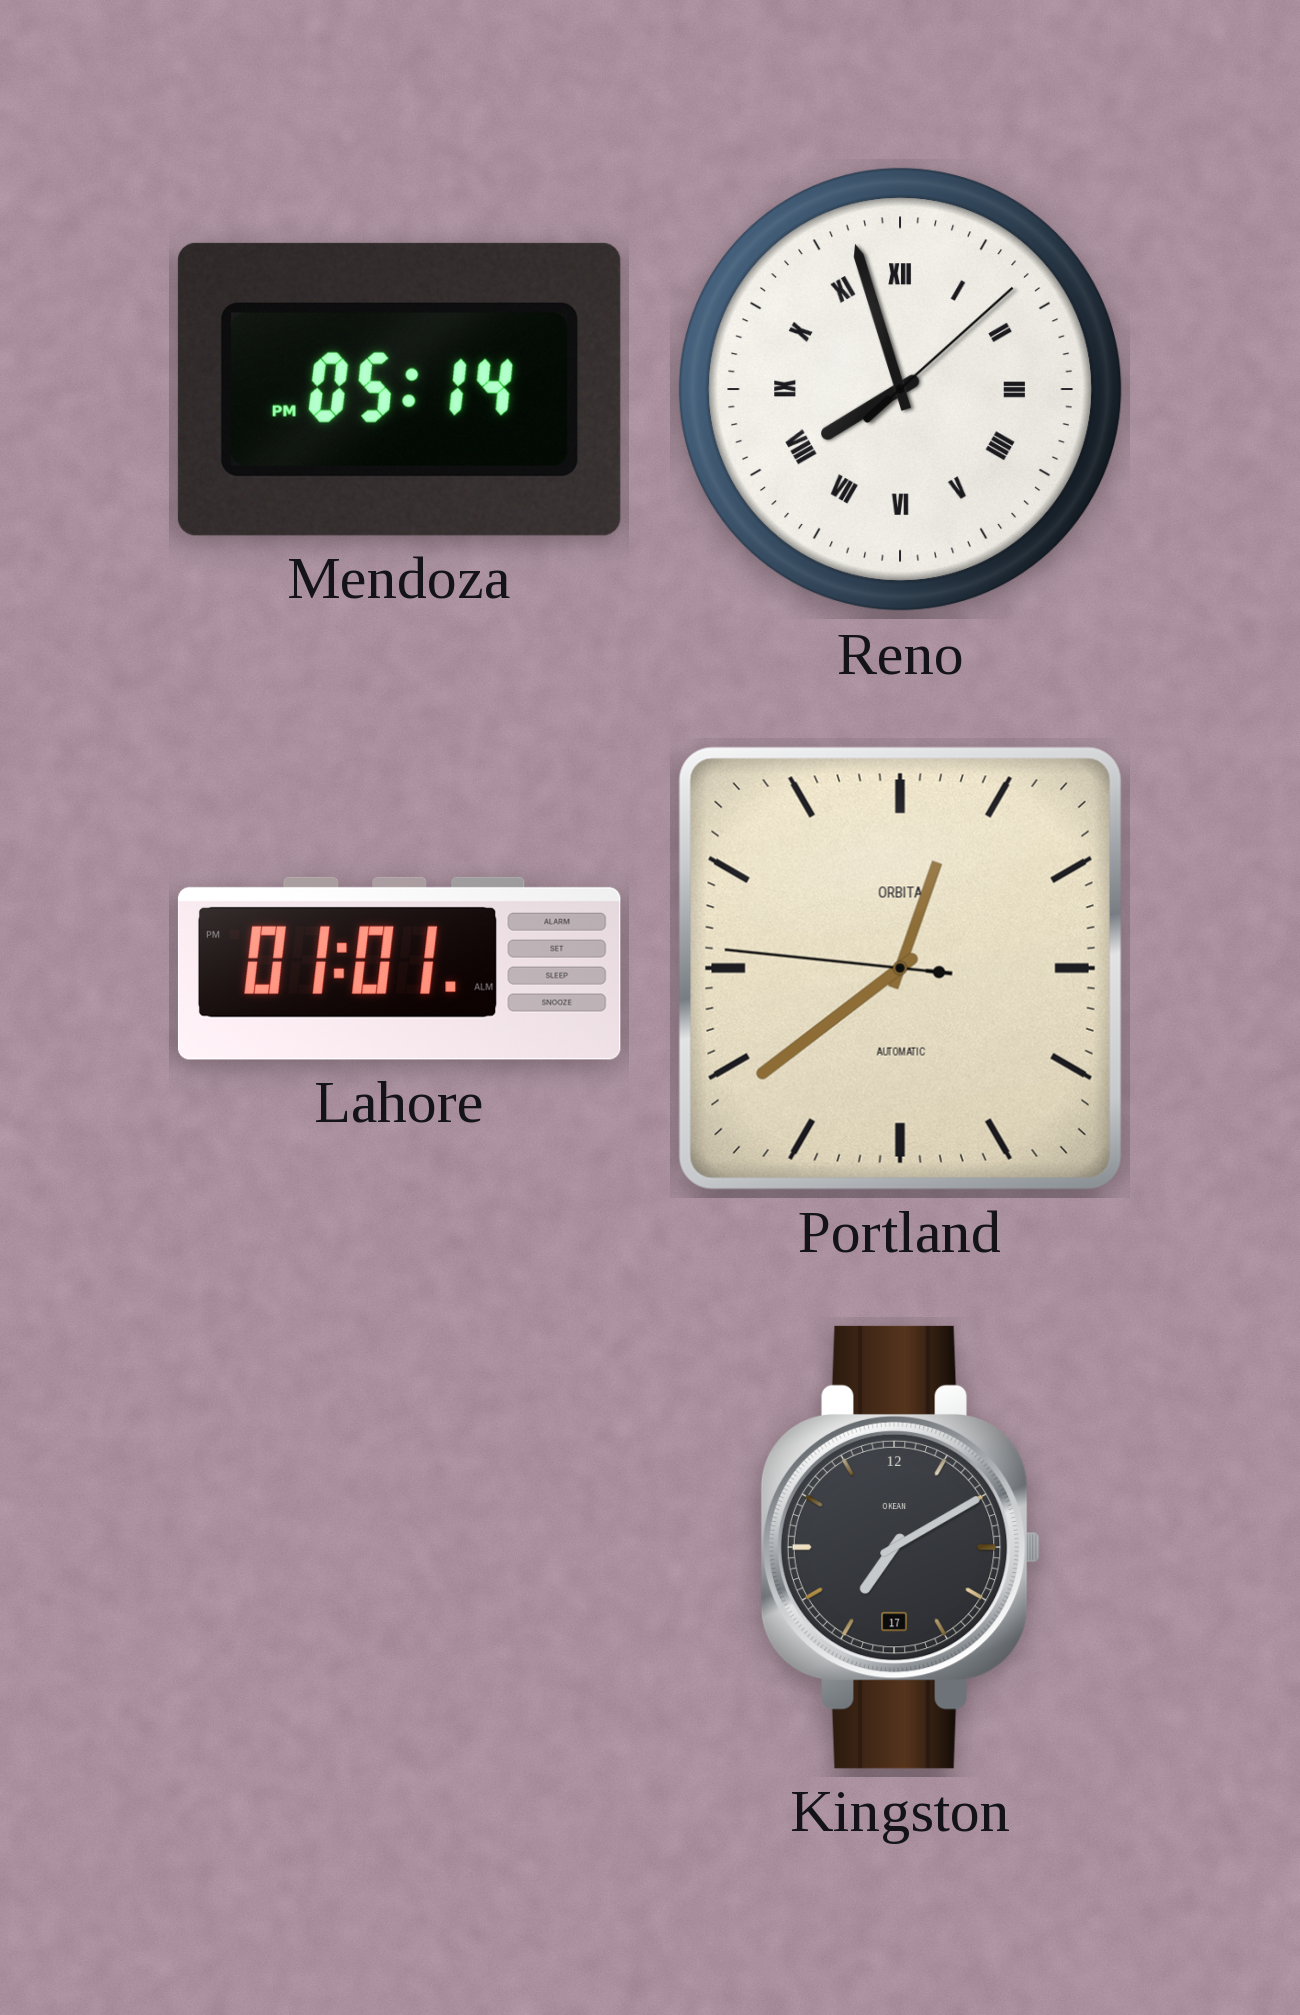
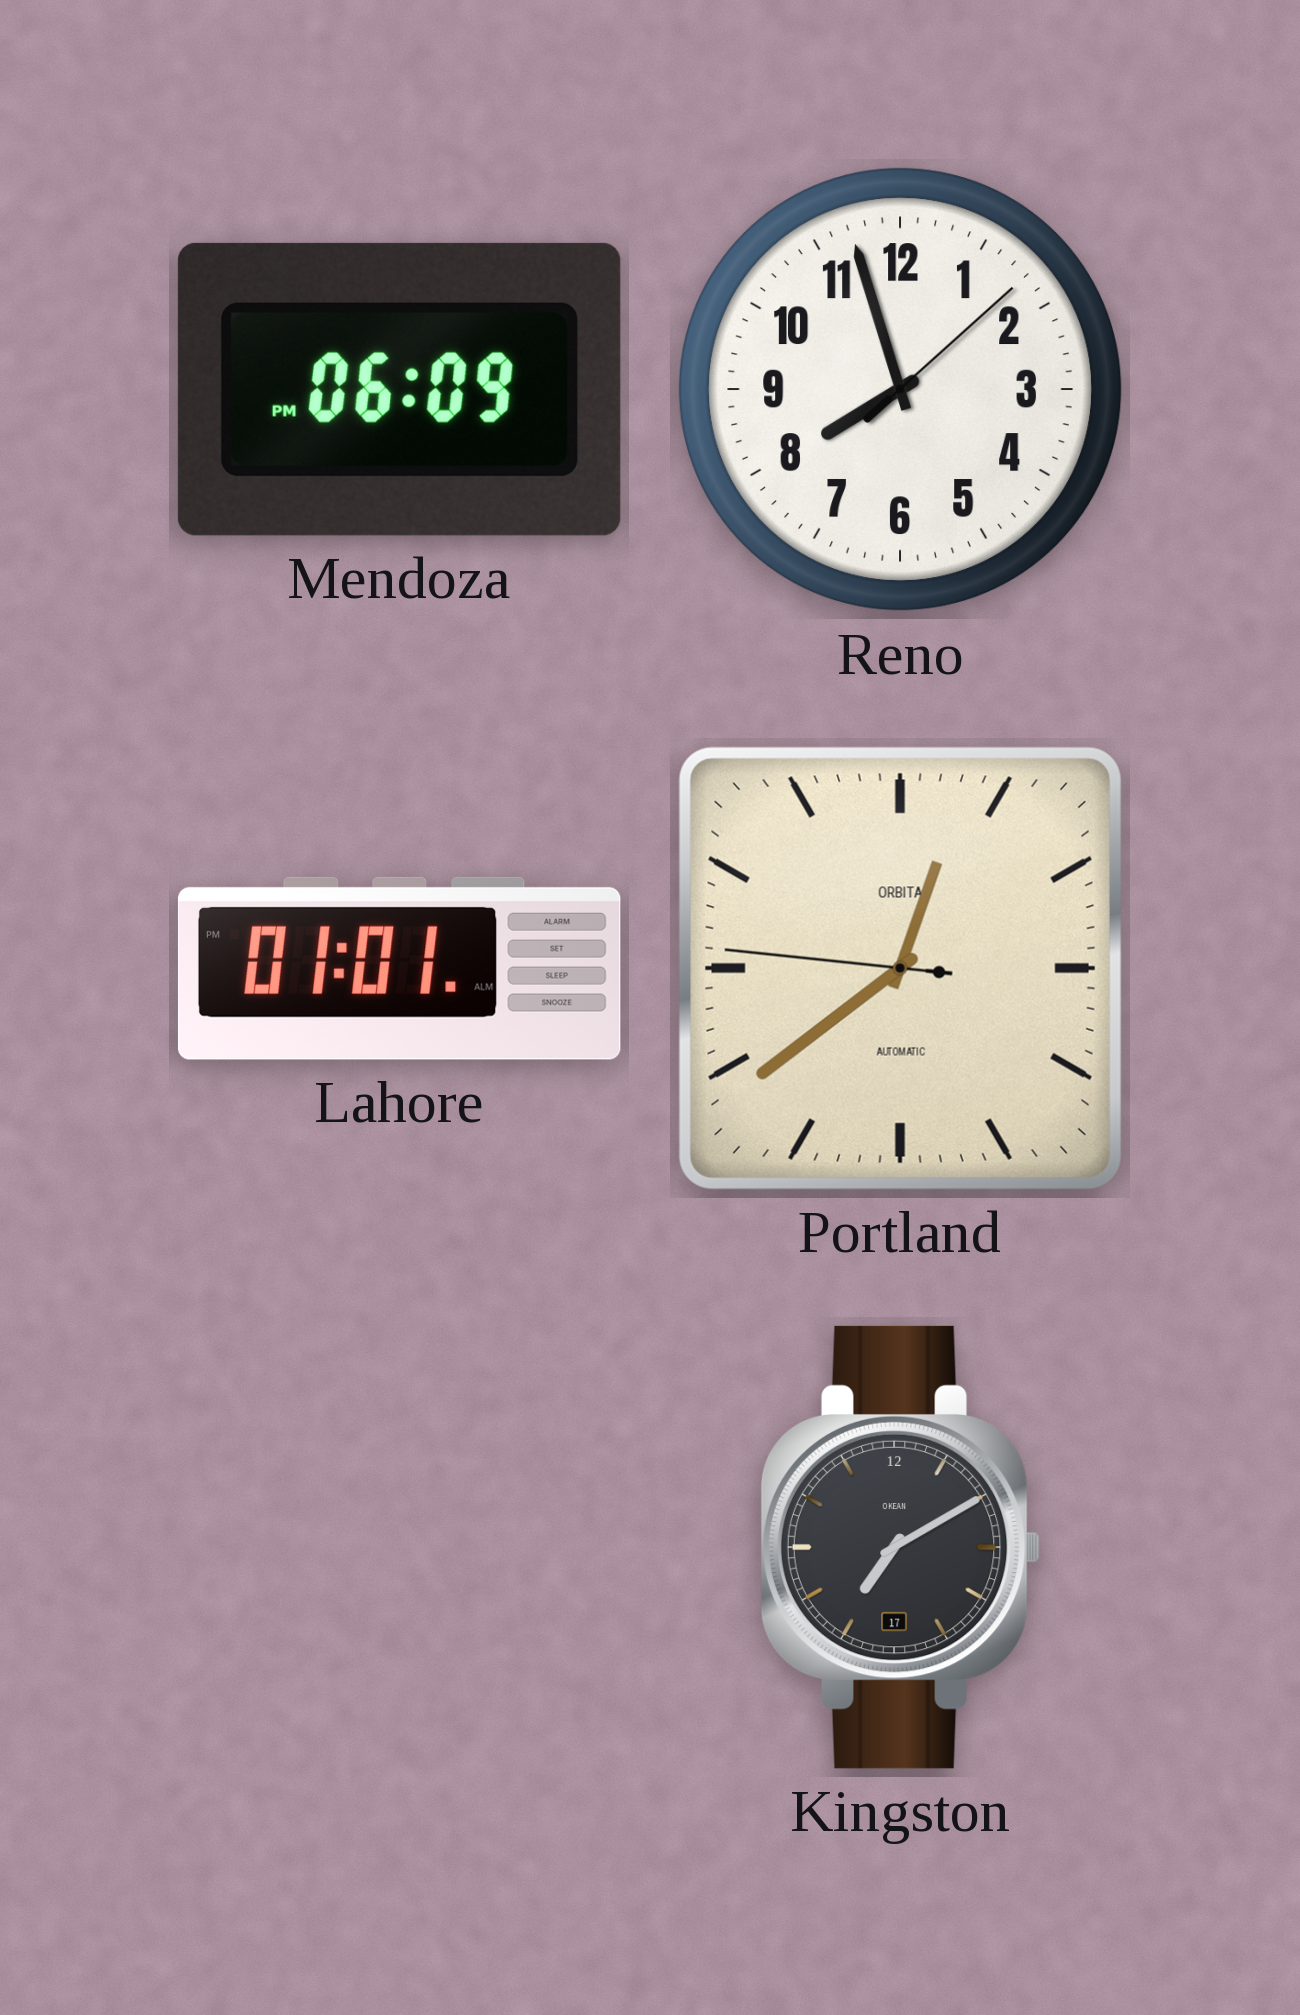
Mendoza: 05:14 -> 06:09
Reno numerals: Roman -> Arabic
